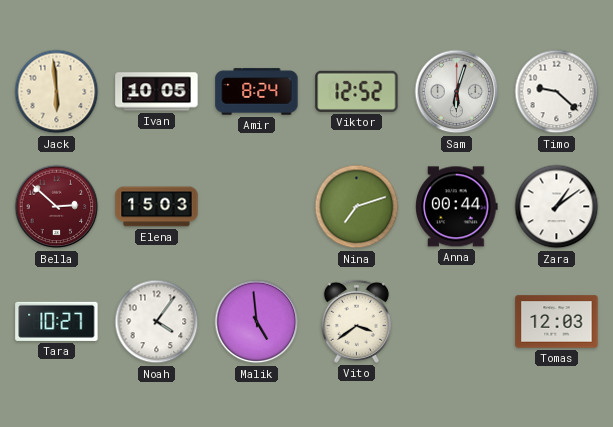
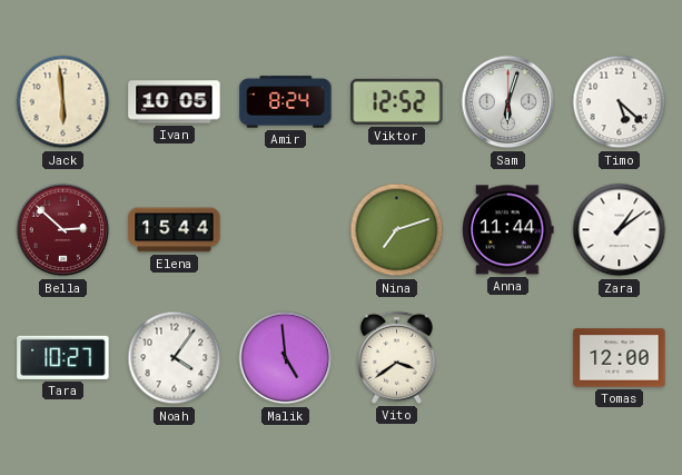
Timo: 9:22 -> 5:22
Elena: 15:03 -> 15:44
Anna: 00:44 -> 11:44
Tomas: 12:03 -> 12:00
